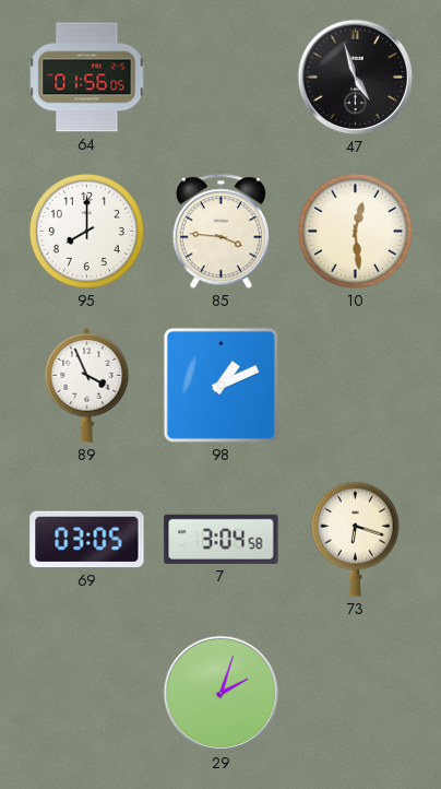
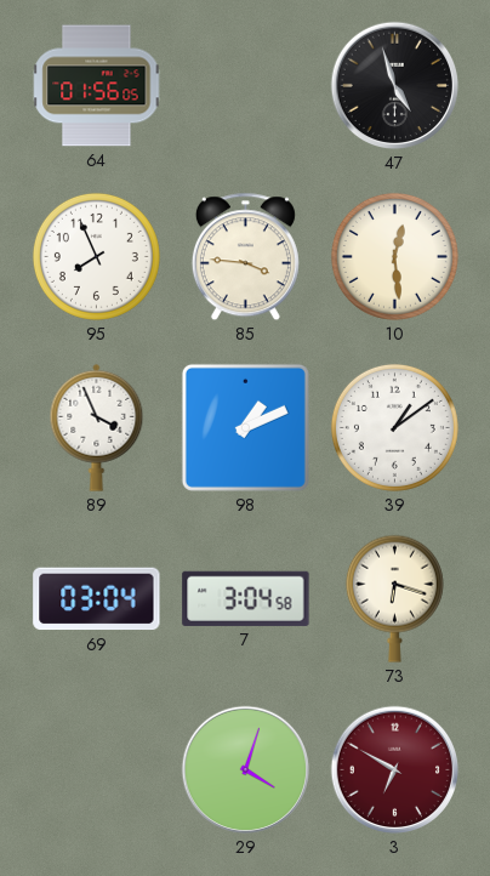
95: 8:00 -> 7:56
39: none -> 1:09
69: 03:05 -> 03:04
29: 2:03 -> 4:03
3: none -> 6:50
